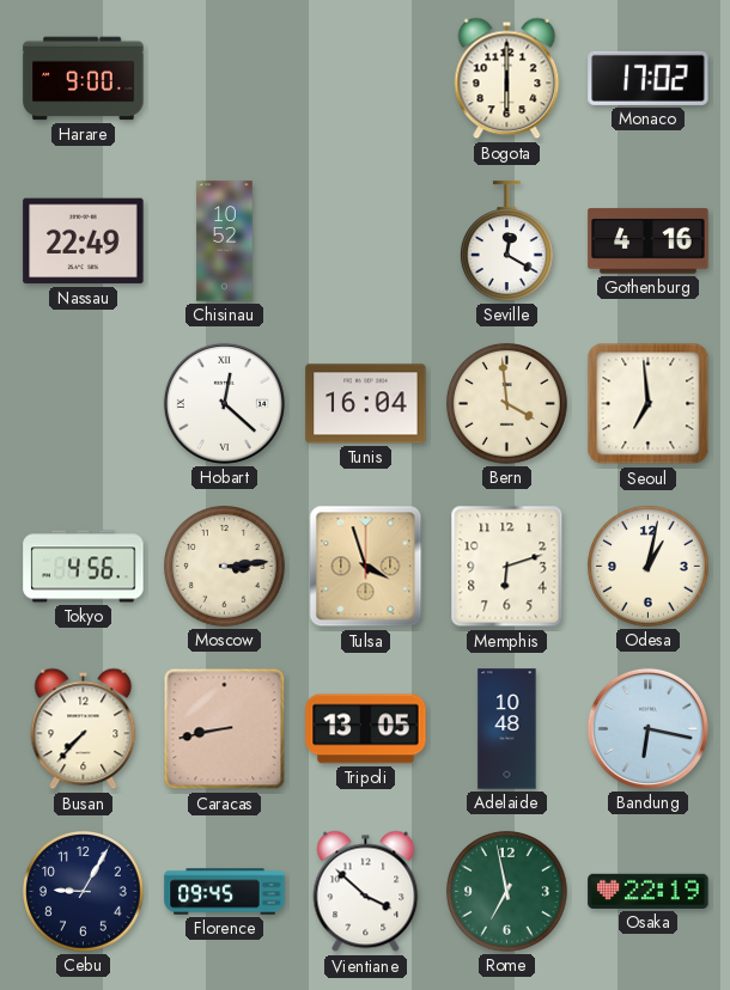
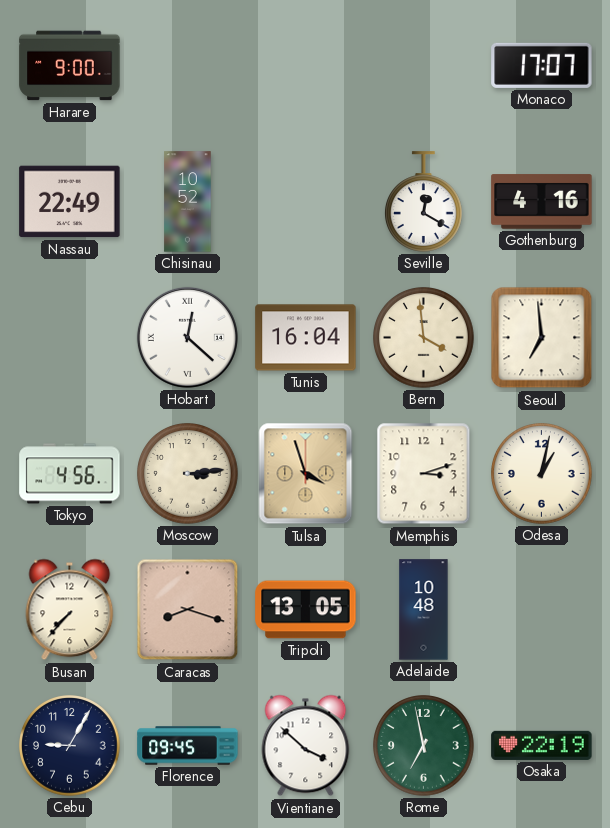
Bogota: 6:00 -> none
Monaco: 17:02 -> 17:07
Memphis: 6:12 -> 3:12
Caracas: 8:43 -> 8:18
Bandung: 6:17 -> none
